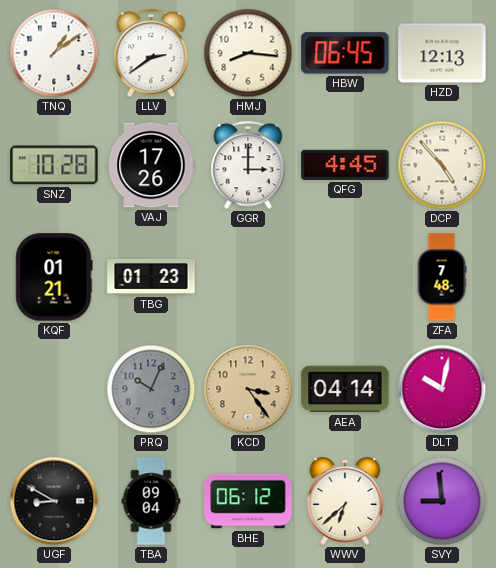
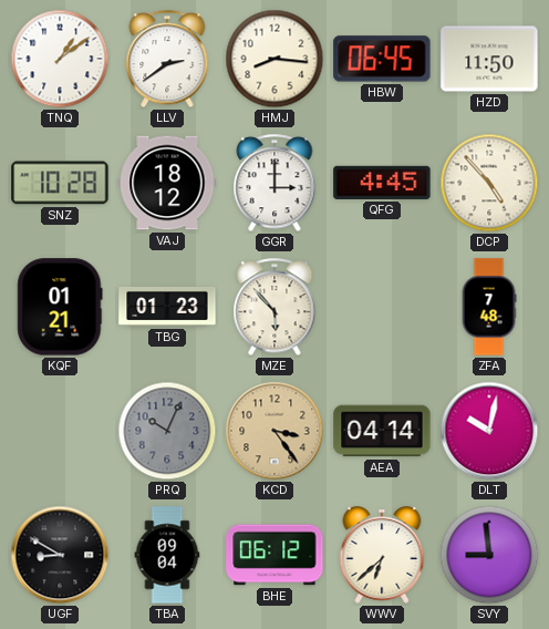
HZD: 12:13 -> 11:50
VAJ: 17:26 -> 18:12
MZE: none -> 5:53
